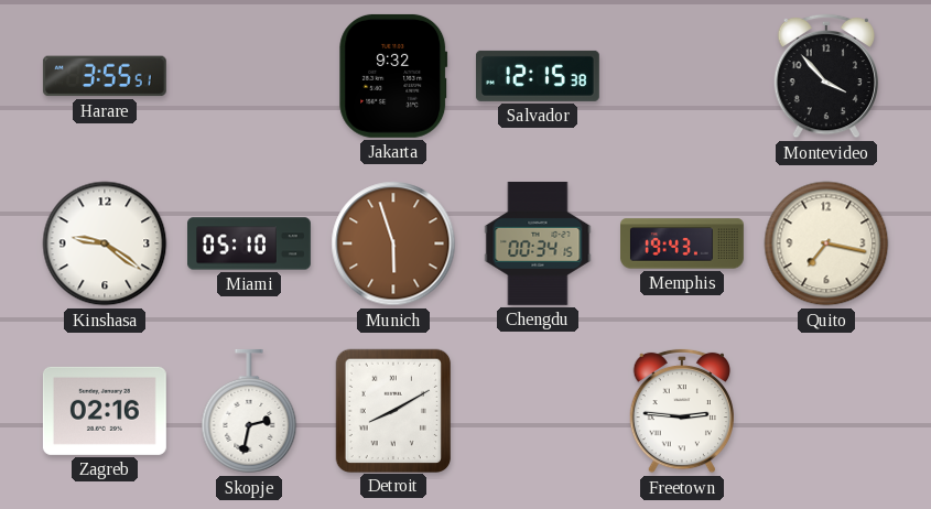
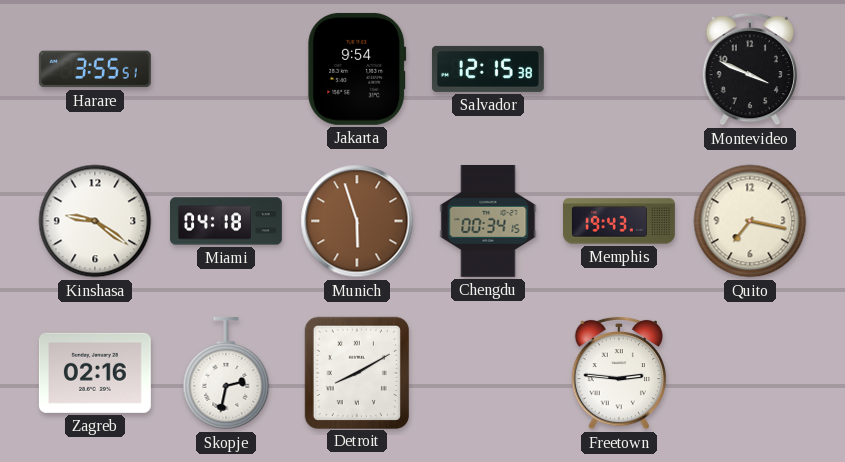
Jakarta: 9:32 -> 9:54
Montevideo: 3:53 -> 3:49
Miami: 05:10 -> 04:18
